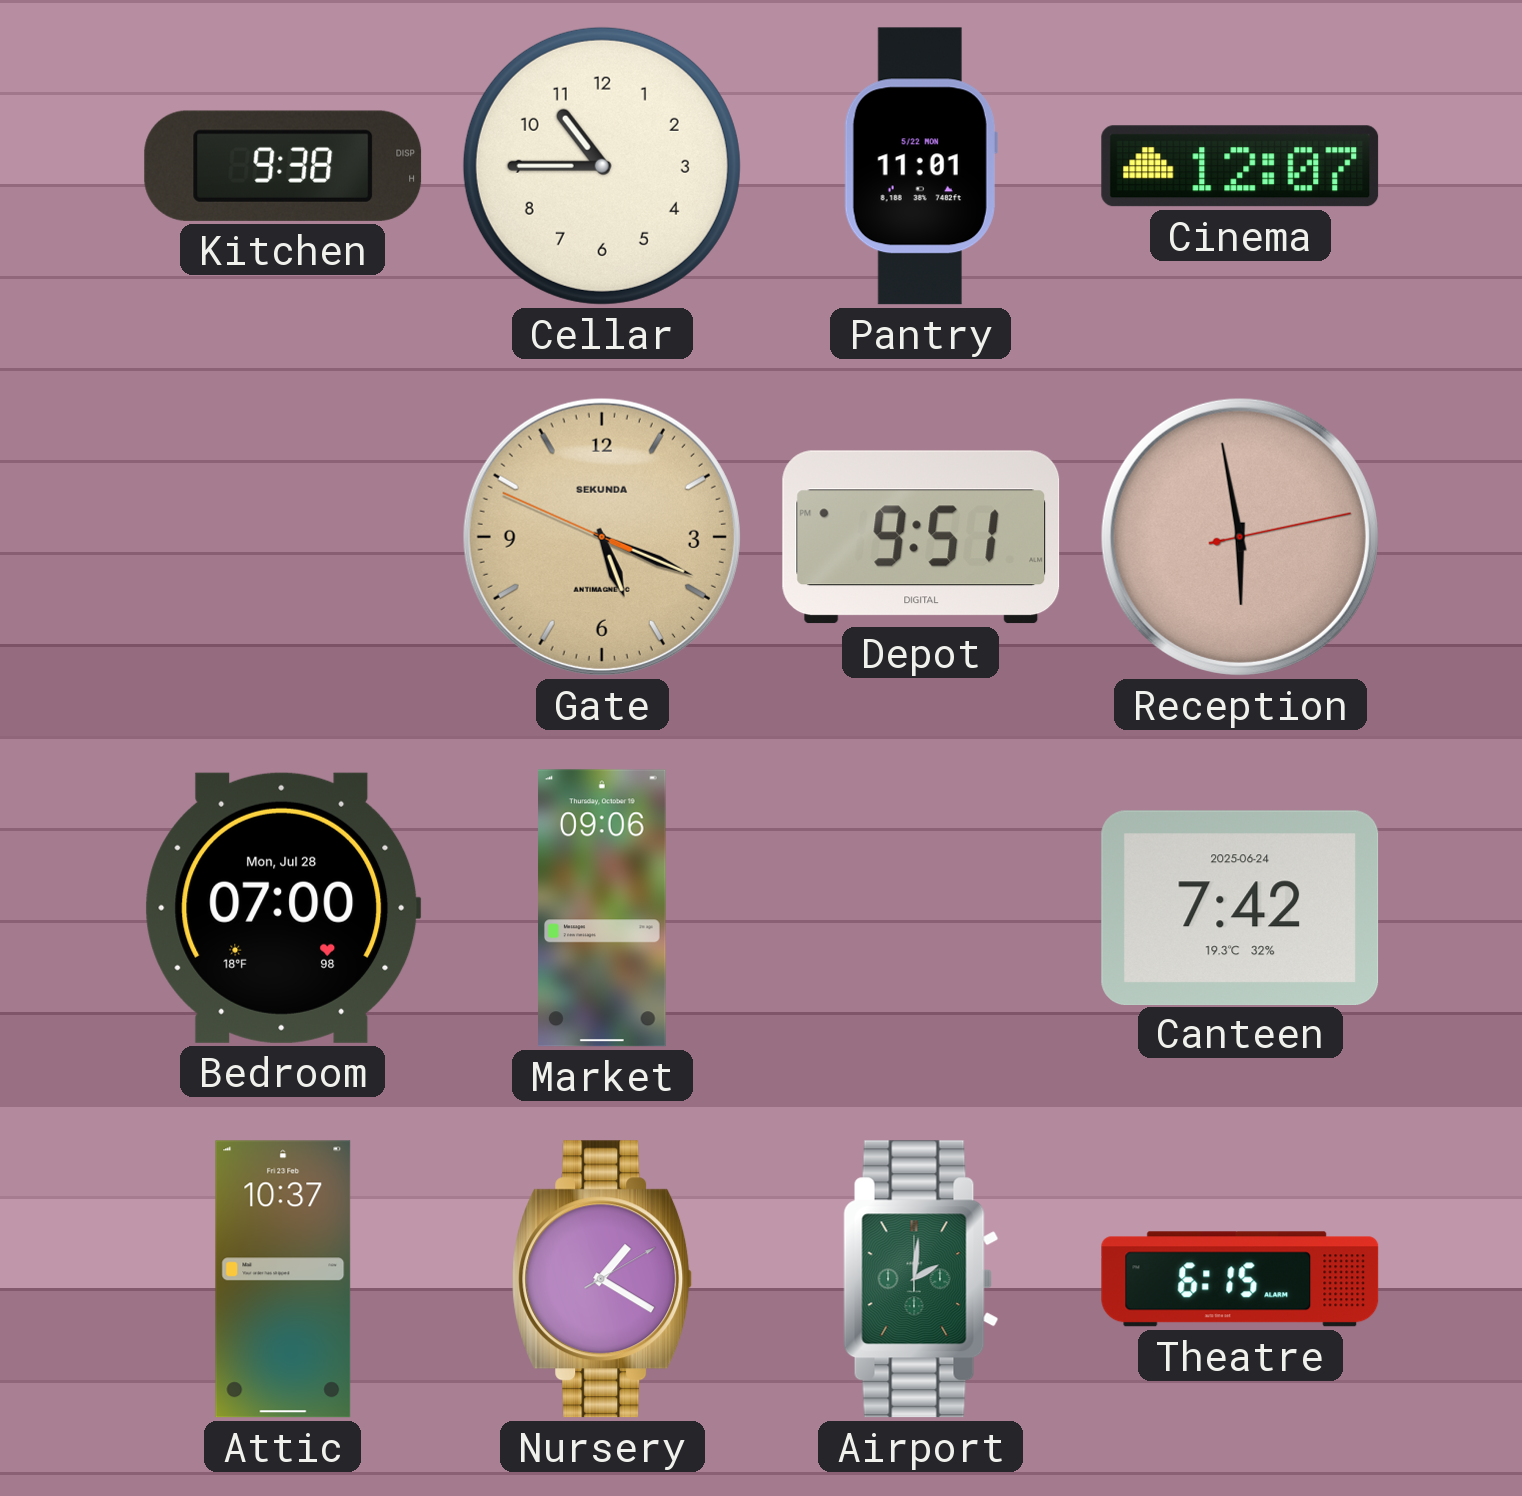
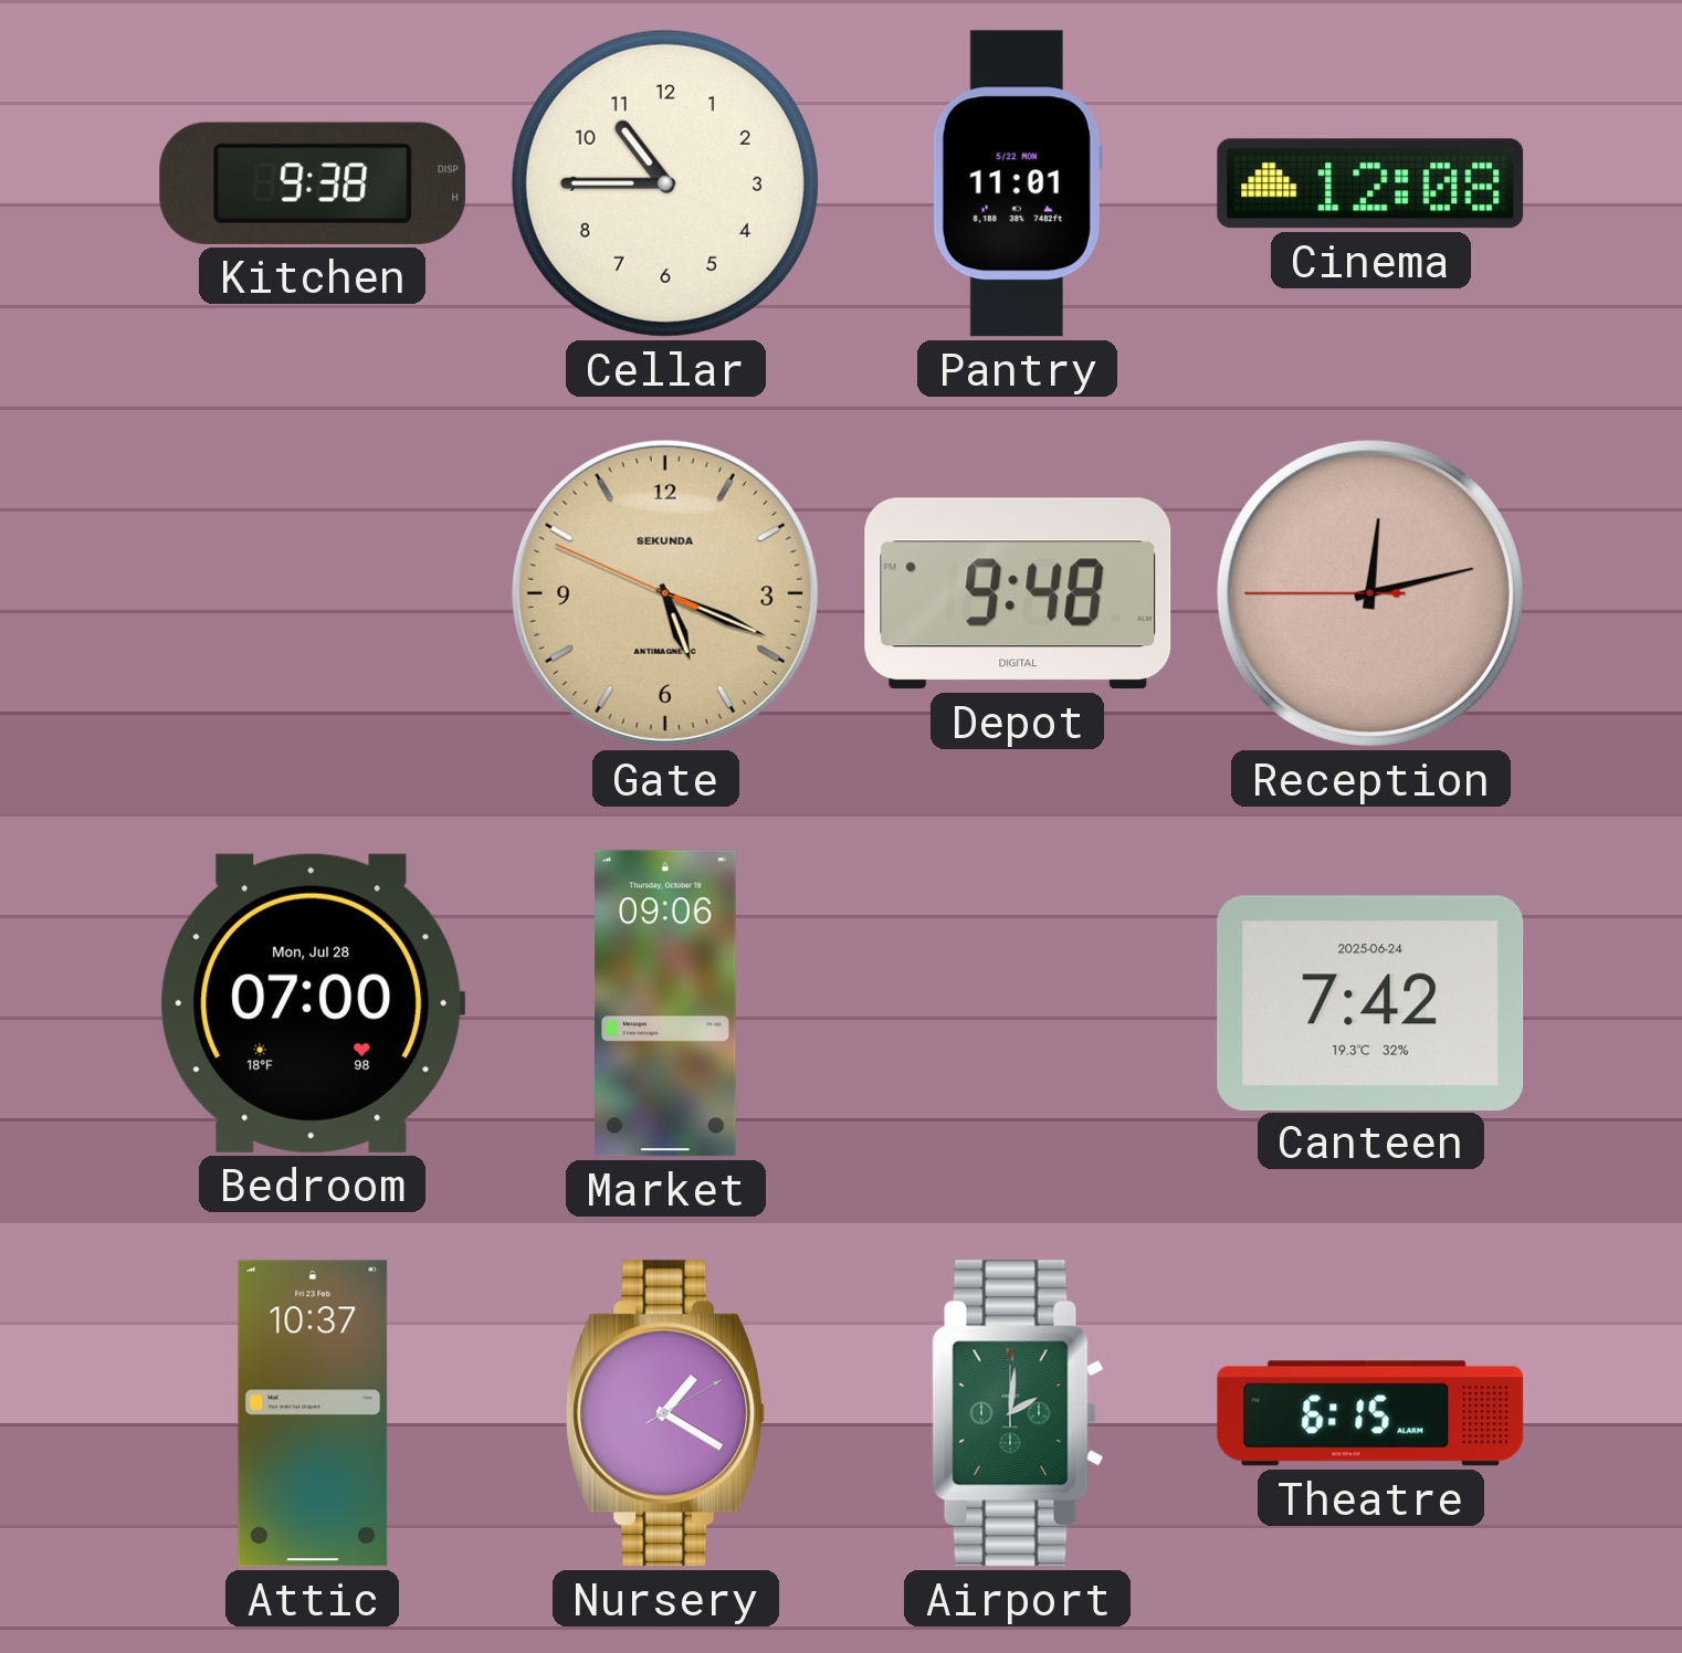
Cinema: 12:07 -> 12:08
Depot: 9:51 -> 9:48
Reception: 5:58 -> 12:12
